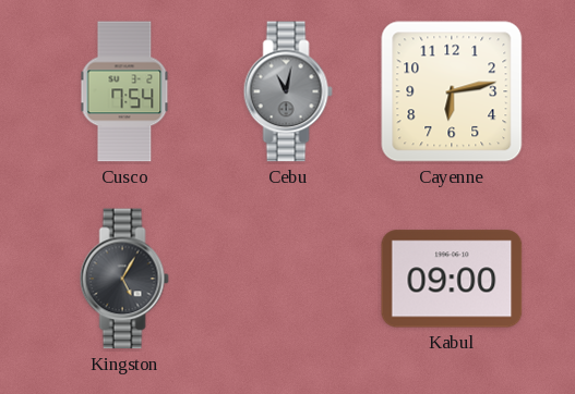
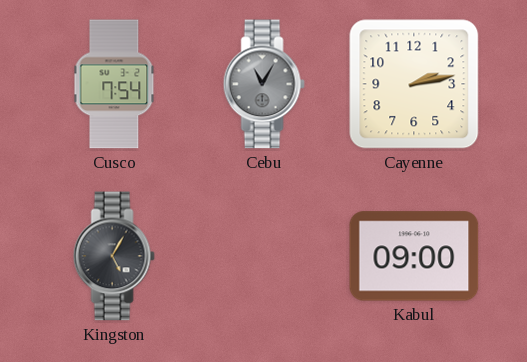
Cebu: 11:02 -> 11:05
Cayenne: 6:13 -> 2:13
